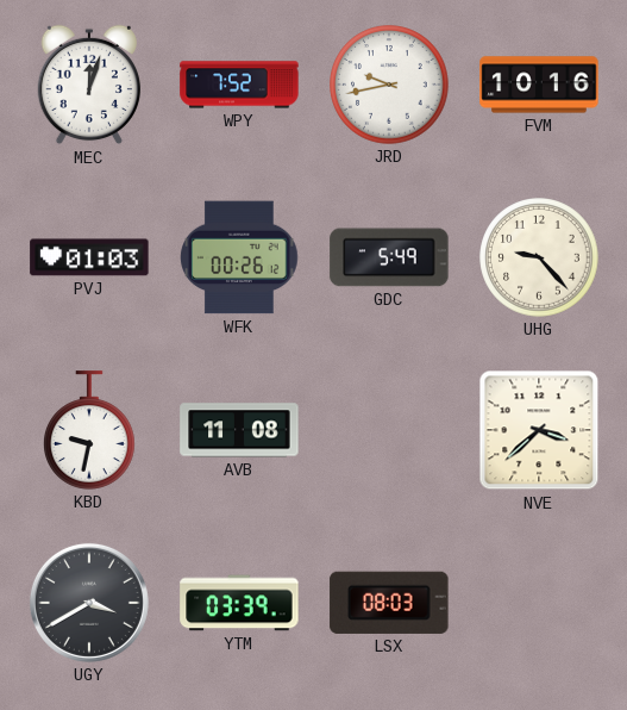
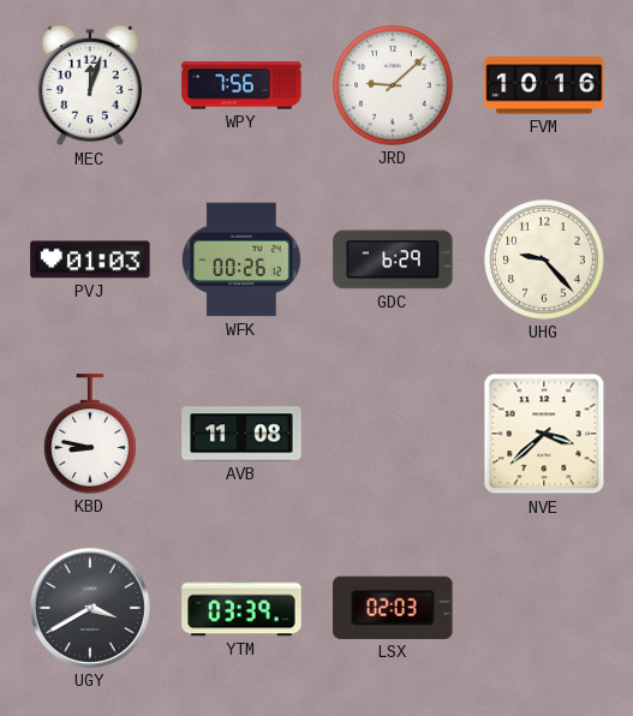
WPY: 7:52 -> 7:56
JRD: 9:43 -> 9:08
GDC: 5:49 -> 6:29
KBD: 9:32 -> 8:47
LSX: 08:03 -> 02:03
